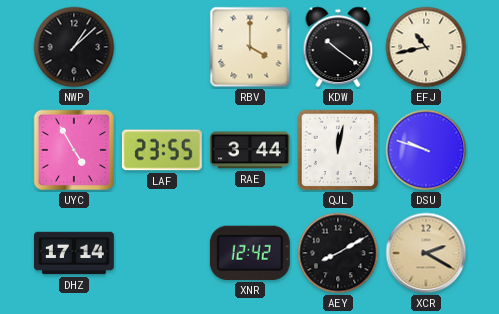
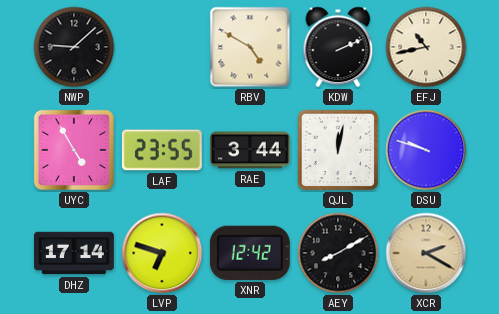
NWP: 1:08 -> 9:08
RBV: 4:00 -> 4:50
KDW: 10:21 -> 2:11
LVP: none -> 6:48
